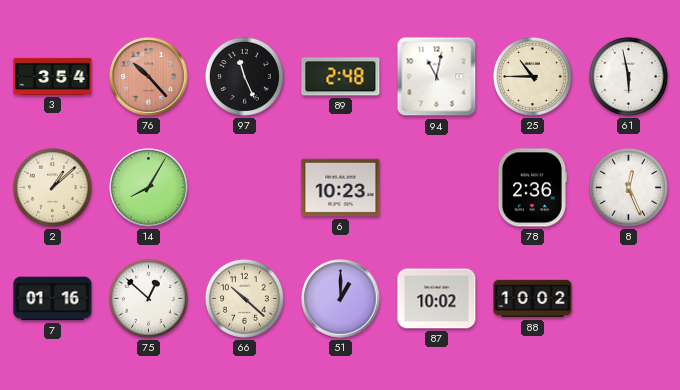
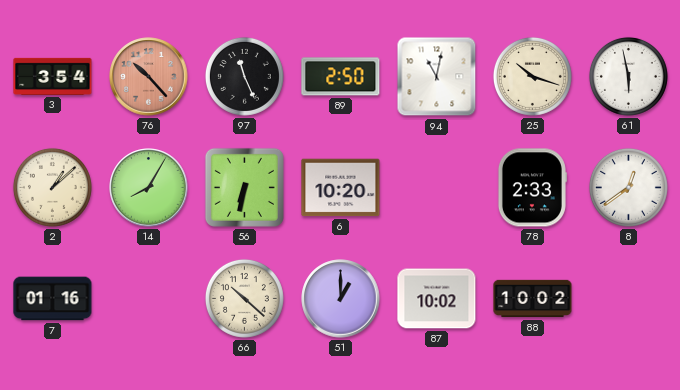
89: 2:48 -> 2:50
25: 10:45 -> 10:18
56: none -> 6:32
6: 10:23 -> 10:20
78: 2:36 -> 2:33
8: 12:26 -> 12:39
75: 12:52 -> none
